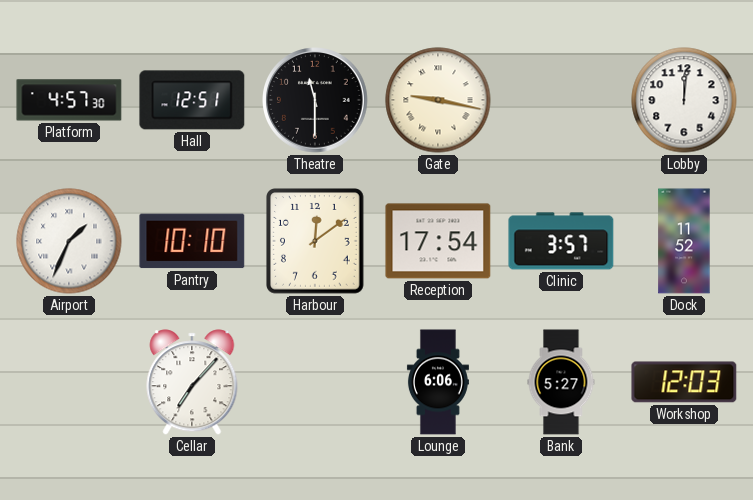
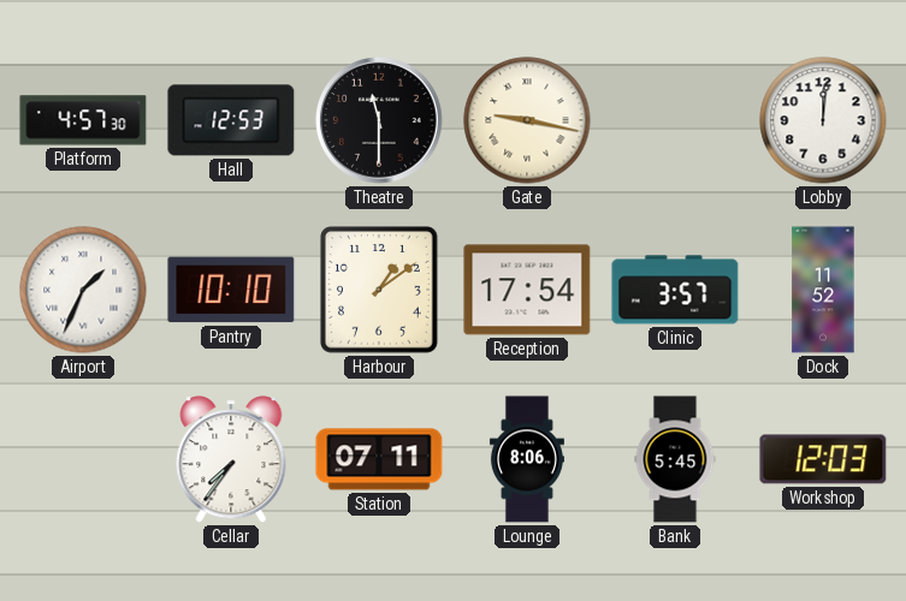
Hall: 12:51 -> 12:53
Harbour: 12:09 -> 1:09
Cellar: 7:07 -> 7:36
Station: none -> 07:11
Lounge: 6:06 -> 8:06
Bank: 5:27 -> 5:45
